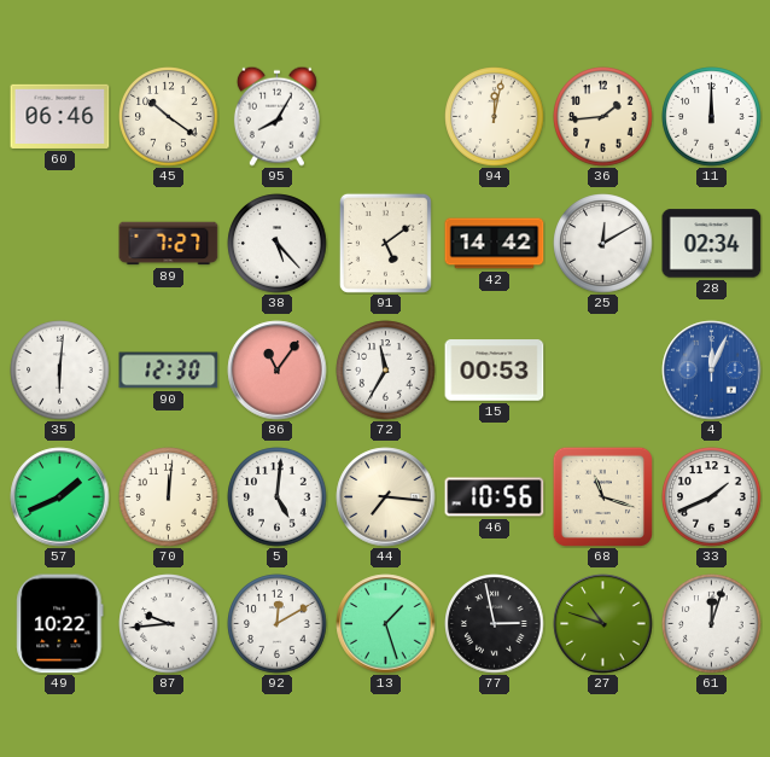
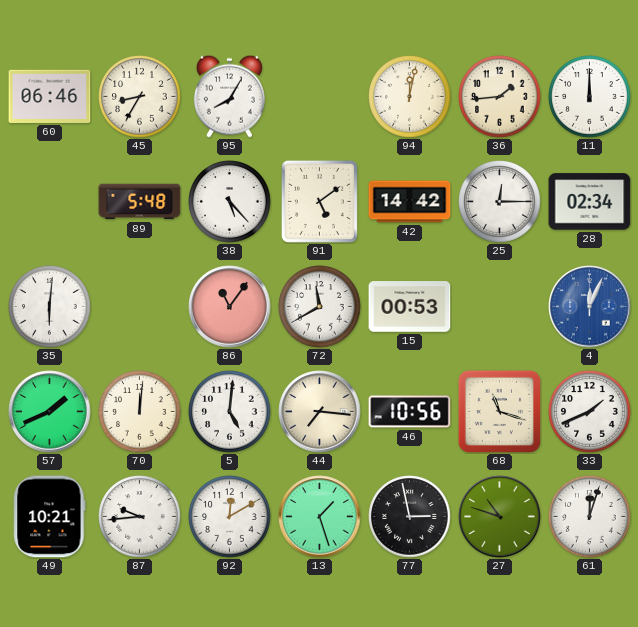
45: 10:21 -> 8:35
89: 7:27 -> 5:48
25: 12:10 -> 12:15
90: 12:30 -> none
72: 11:35 -> 11:40
49: 10:22 -> 10:21
